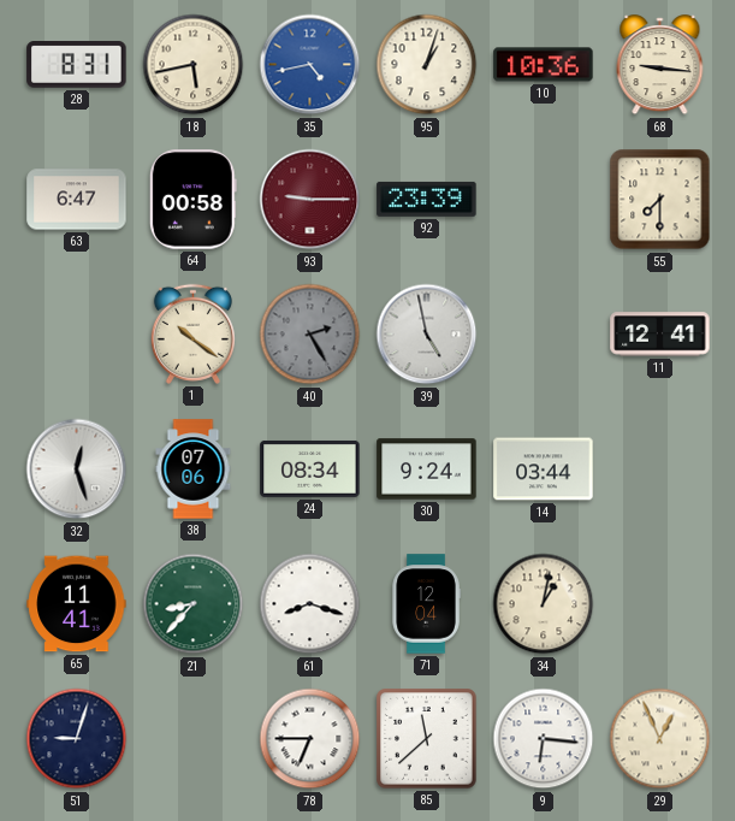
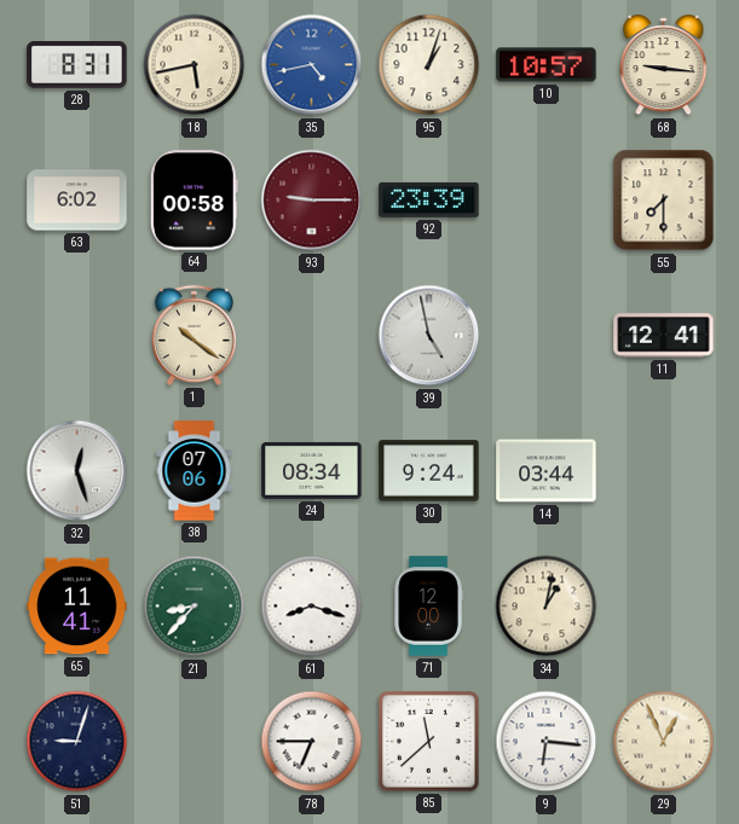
10: 10:36 -> 10:57
63: 6:47 -> 6:02
40: 2:25 -> none
71: 12:04 -> 12:00
